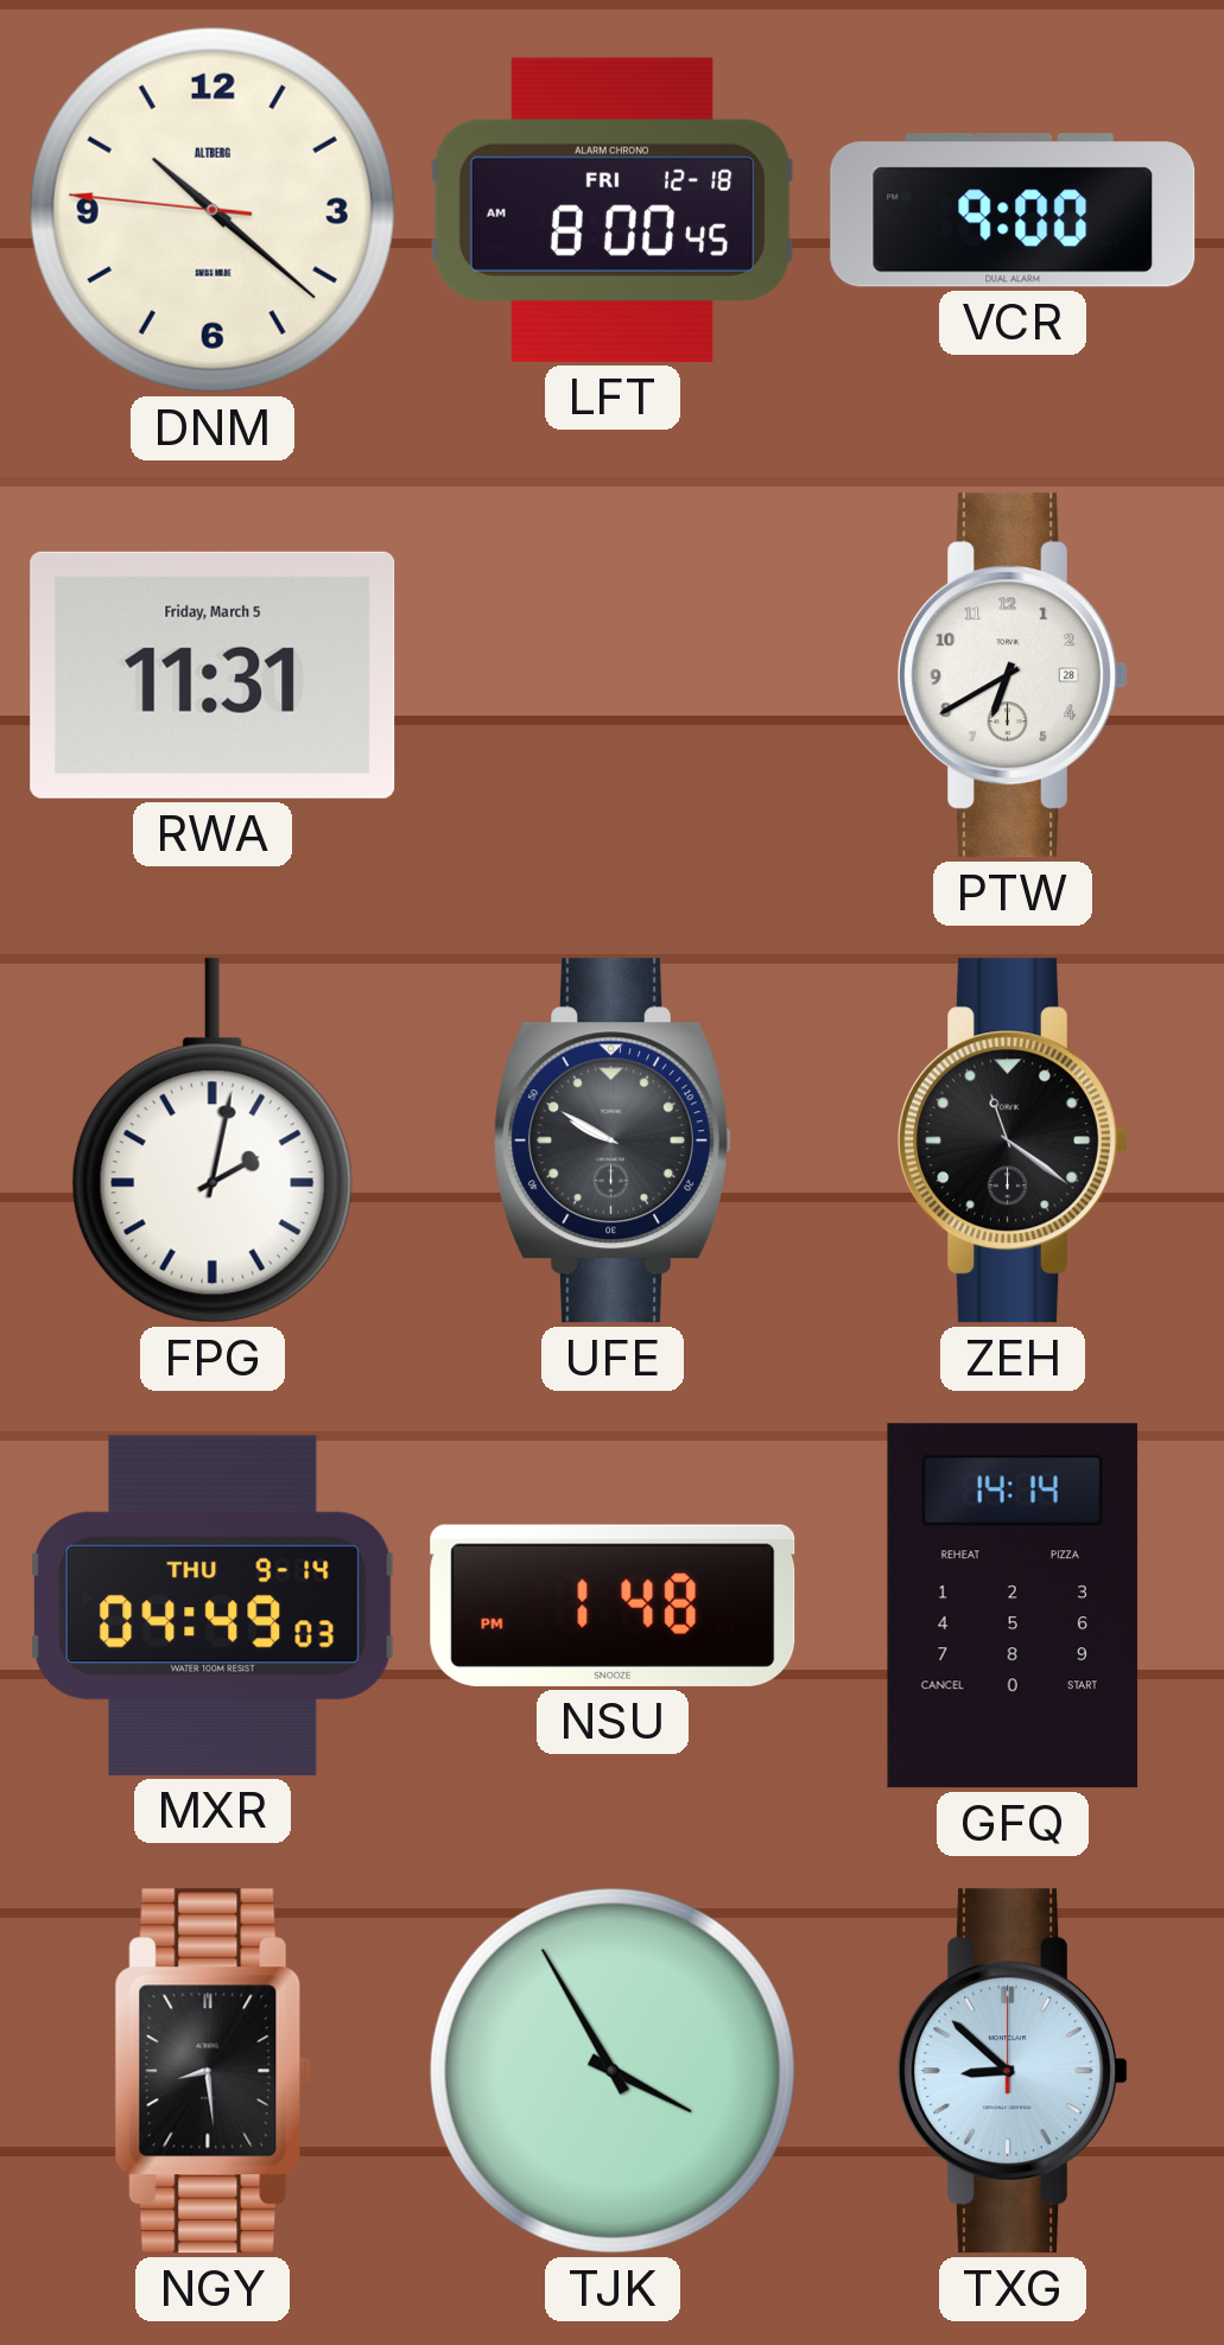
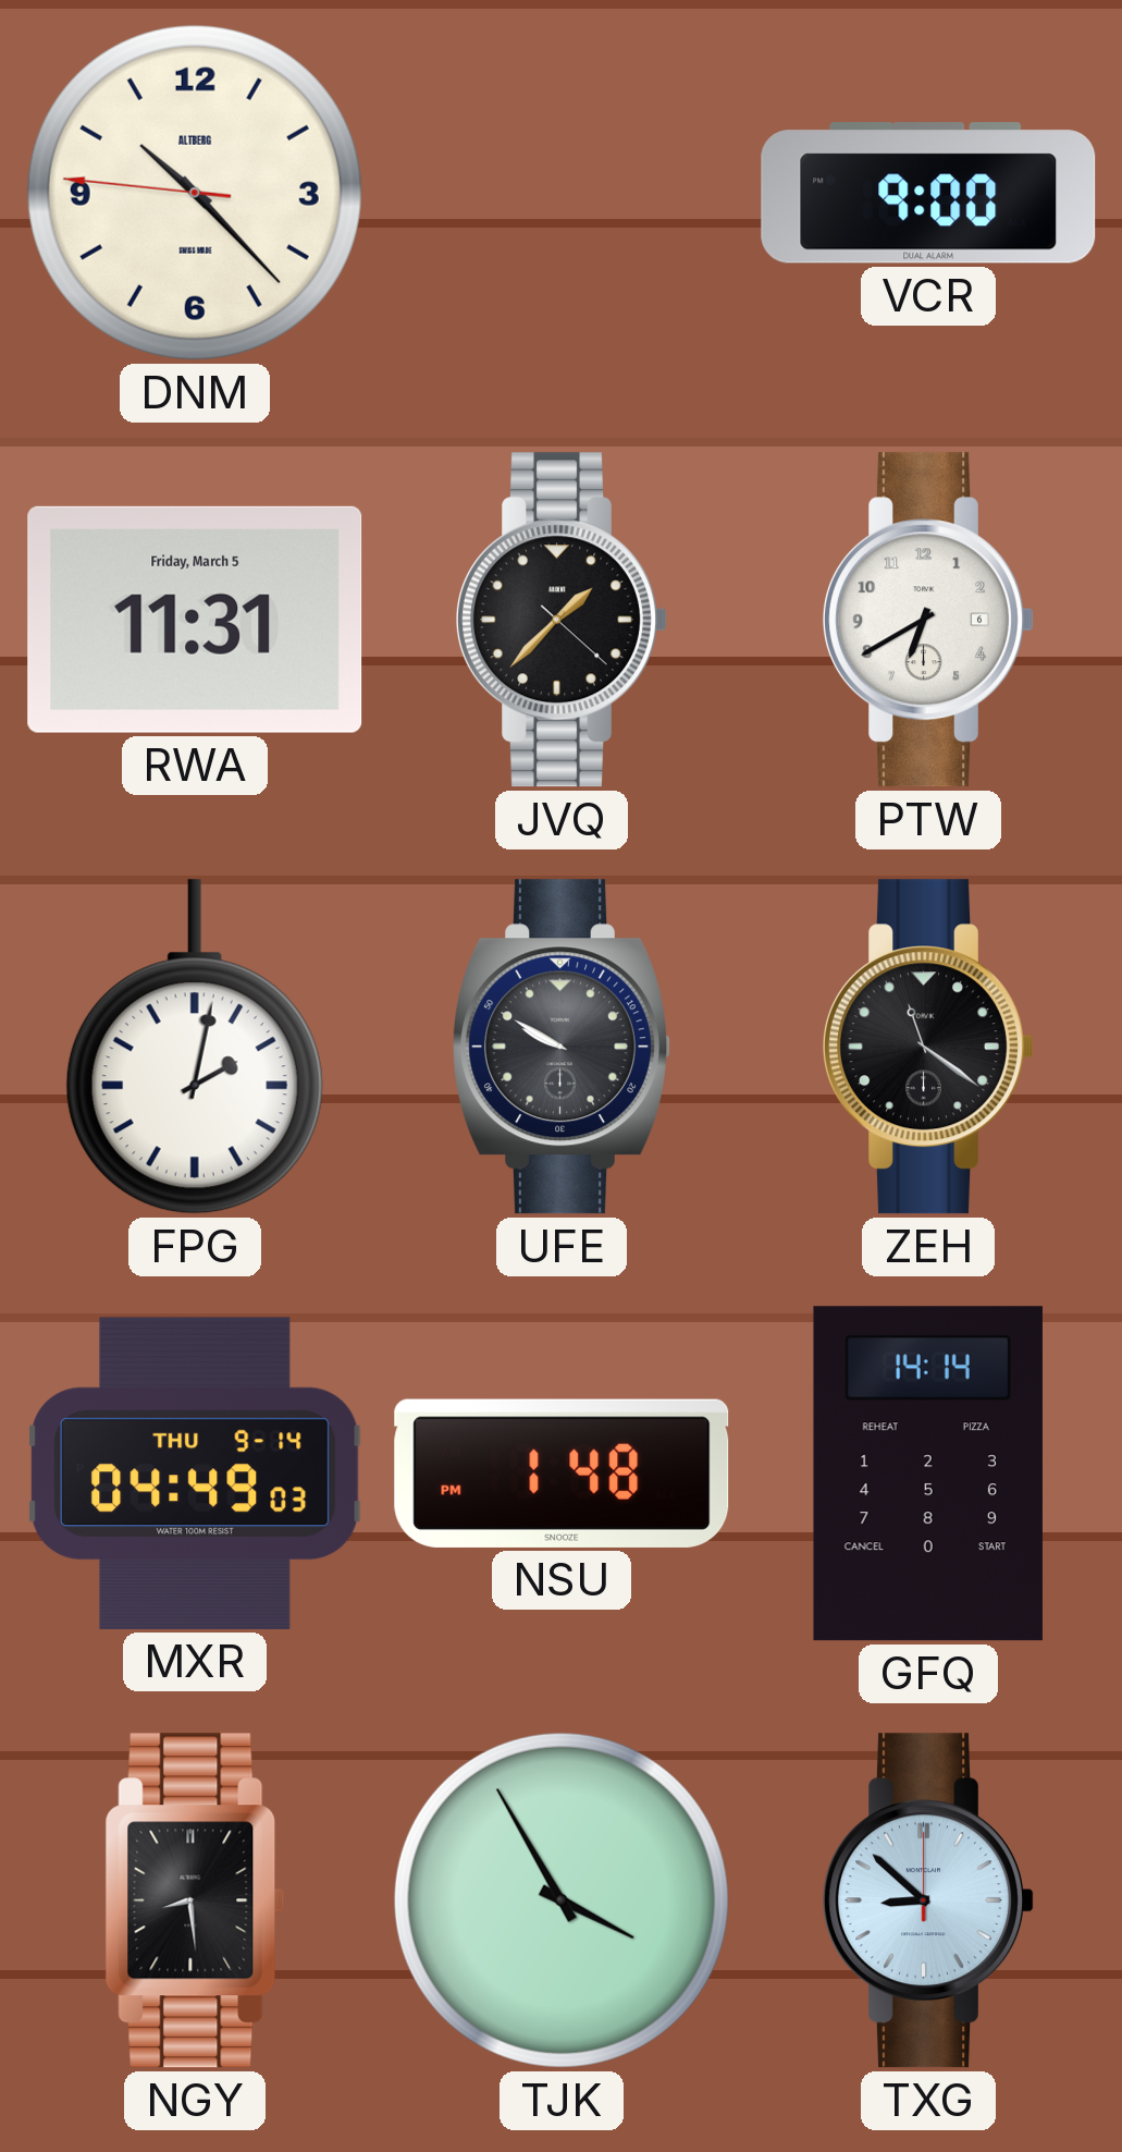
DNM: 10:21 -> 10:22
LFT: 8:00 -> none
JVQ: none -> 1:37
PTW date: 28 -> 6
